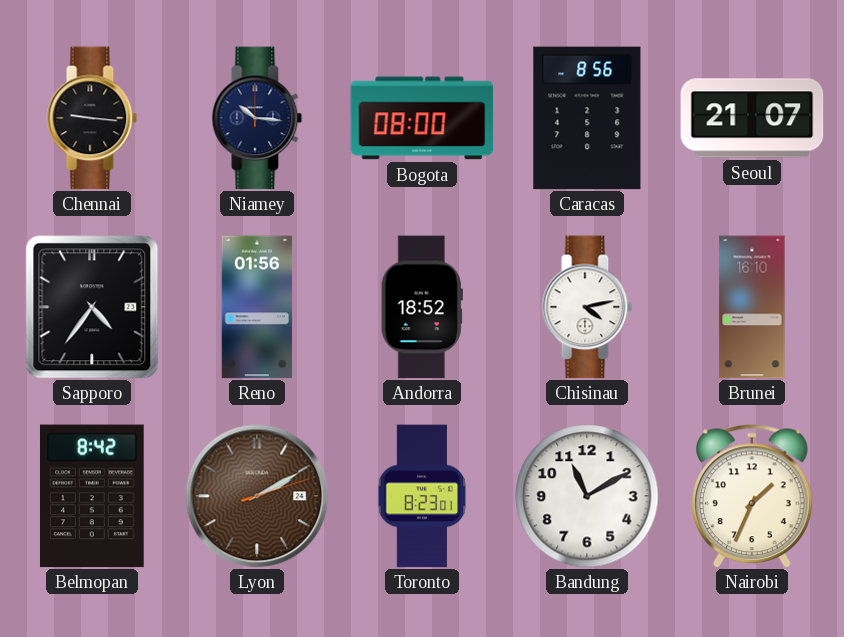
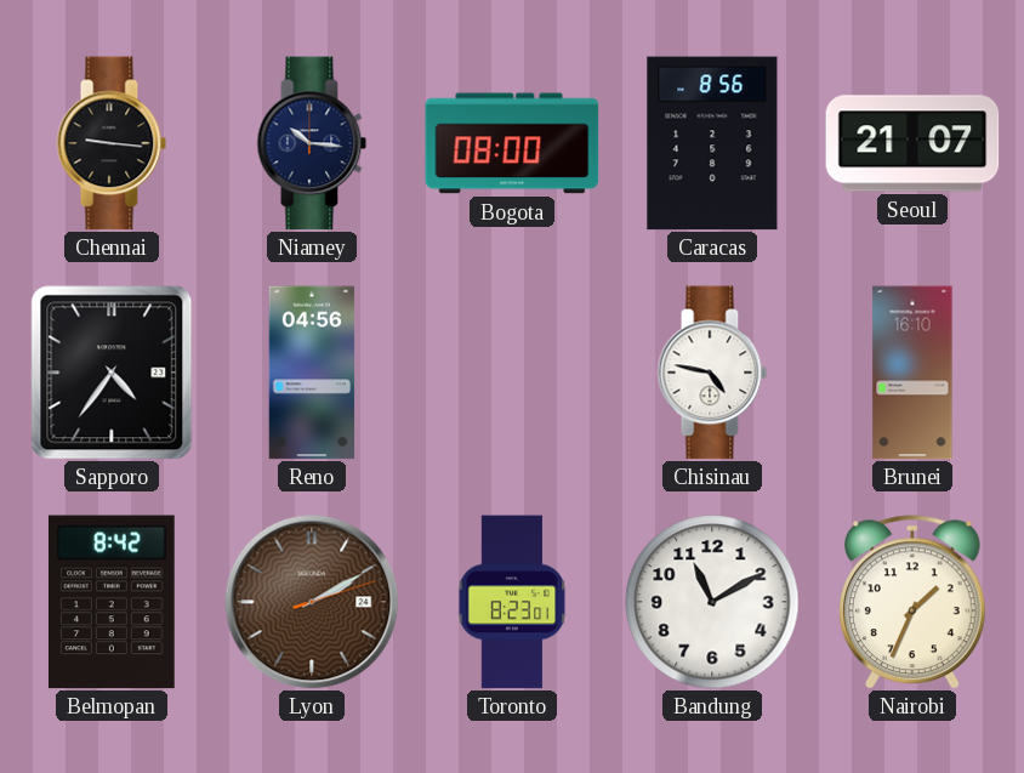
Reno: 01:56 -> 04:56
Andorra: 18:52 -> none
Chisinau: 4:13 -> 4:47
